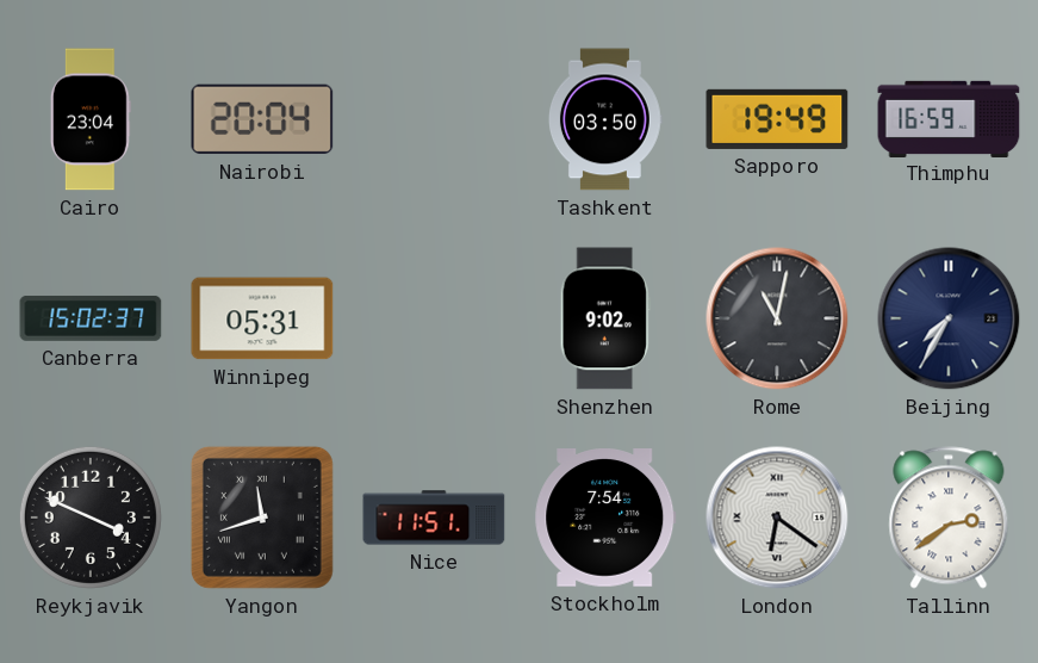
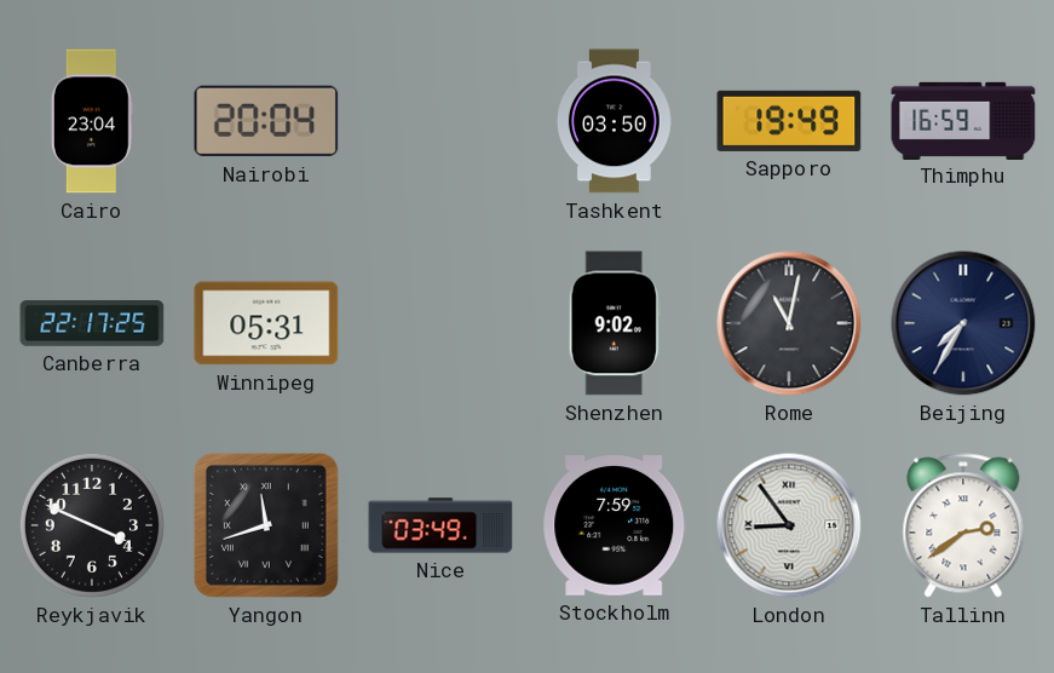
Canberra: 15:02 -> 22:17
Nice: 11:51 -> 03:49
Stockholm: 7:54 -> 7:59
London: 6:21 -> 8:54
